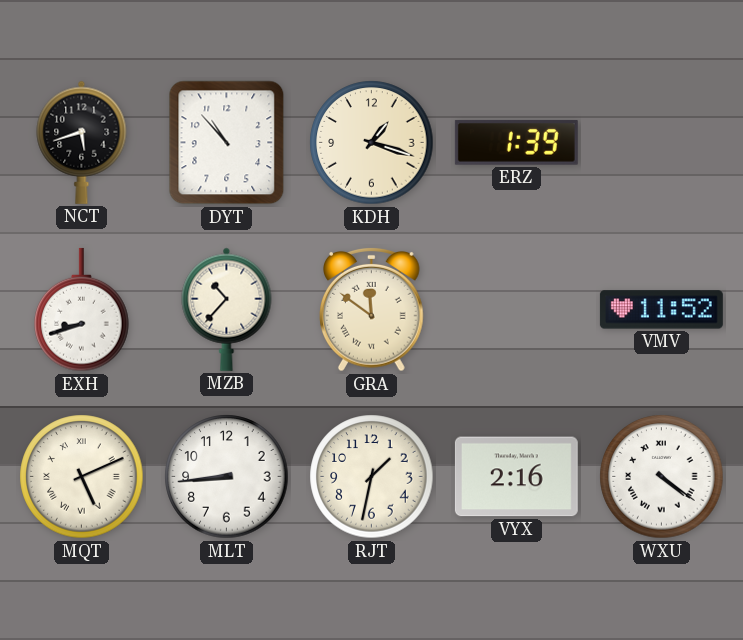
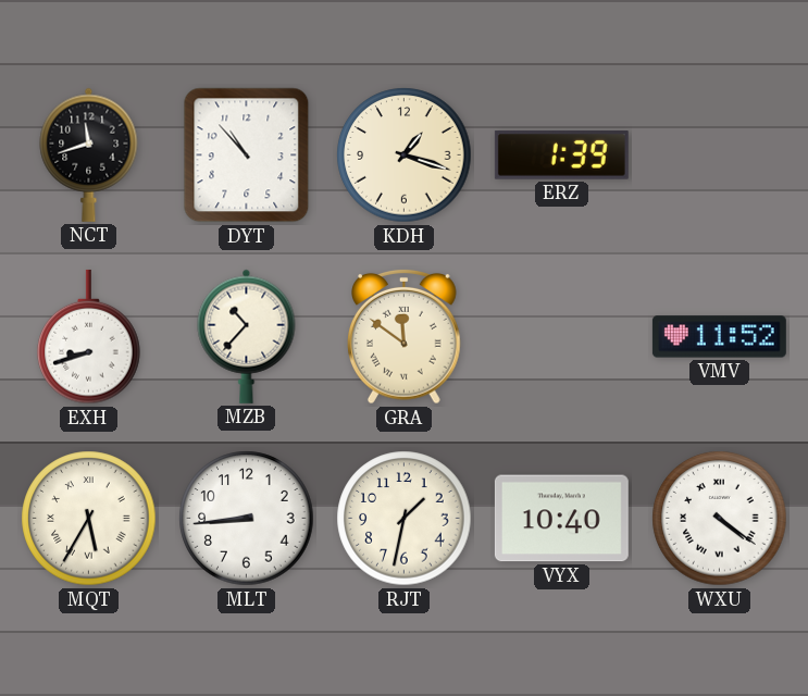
NCT: 5:42 -> 11:42
MQT: 5:11 -> 5:35
VYX: 2:16 -> 10:40
